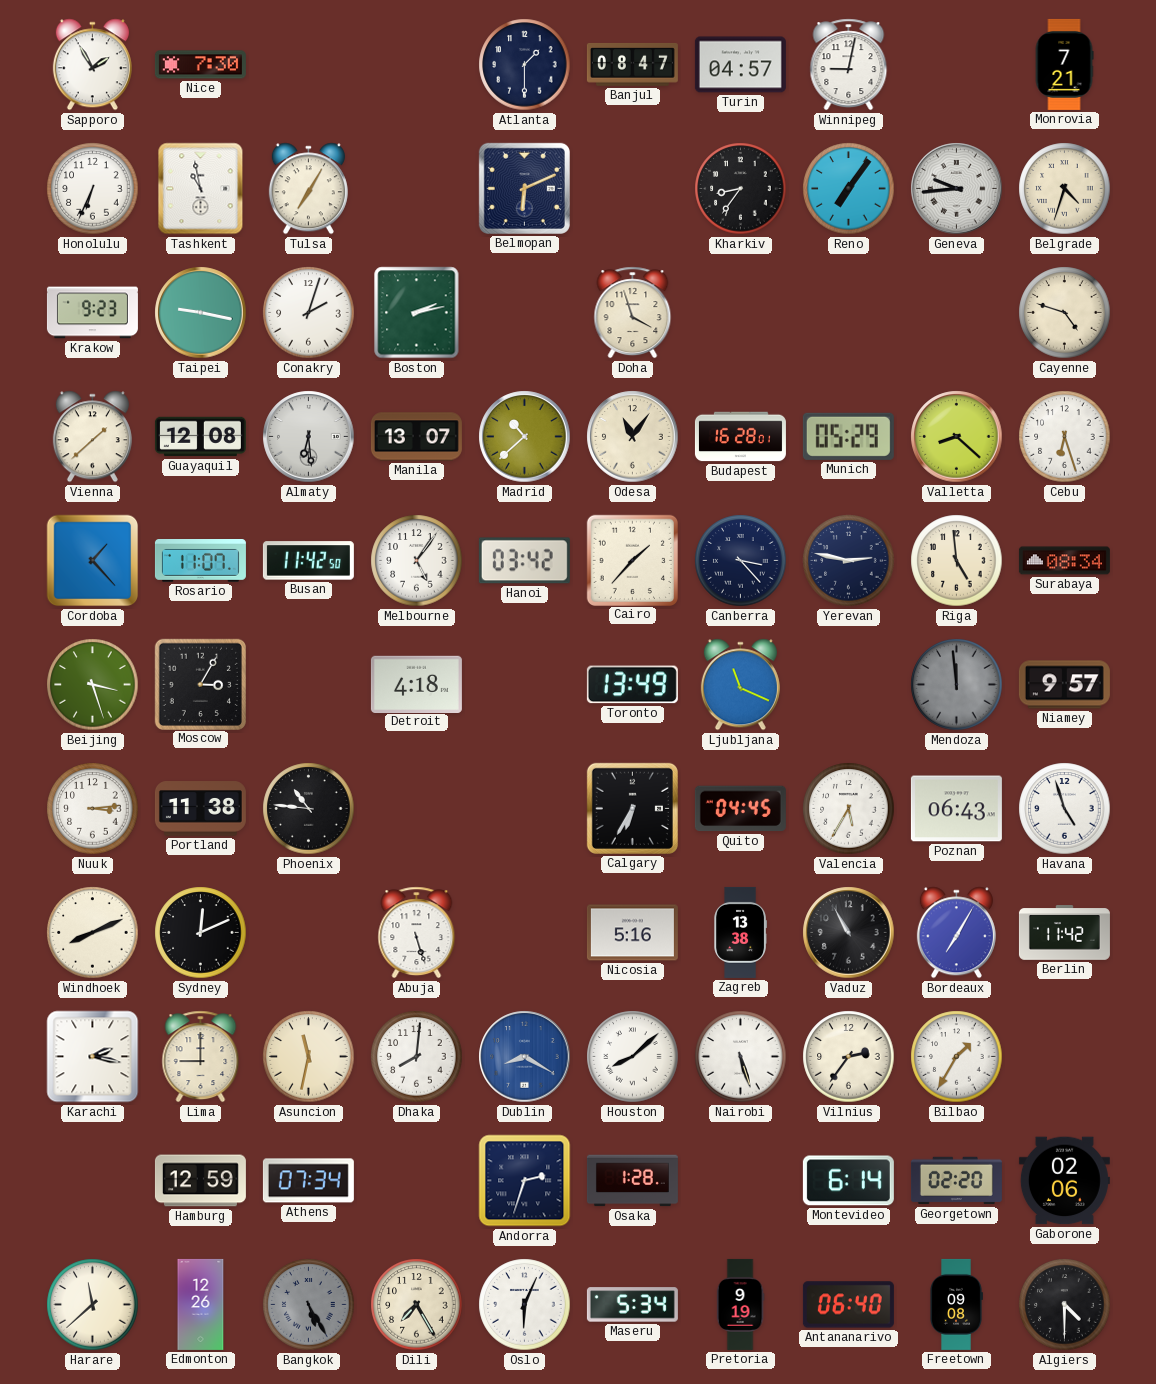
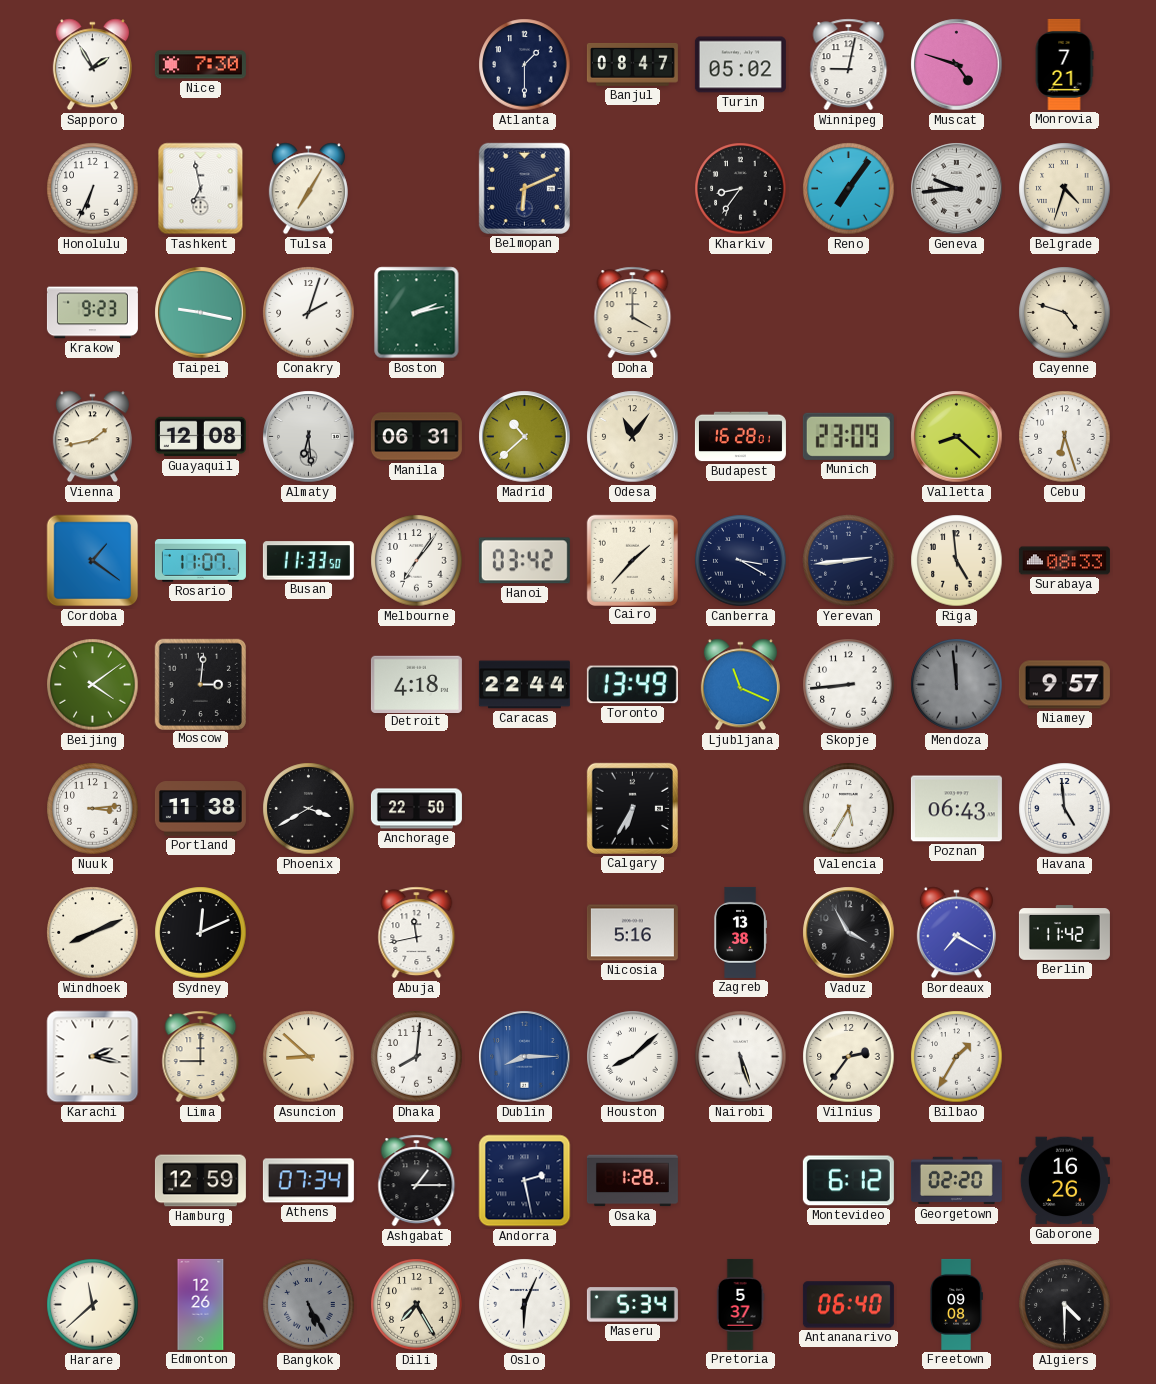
Turin: 04:57 -> 05:02
Muscat: none -> 4:48
Tashkent: 10:58 -> 6:58
Doha: 3:57 -> 4:00
Vienna: 1:38 -> 1:43
Manila: 13:07 -> 06:31
Munich: 05:29 -> 23:09
Cordoba: 1:23 -> 1:21
Busan: 11:42 -> 11:33
Melbourne: 5:06 -> 7:06
Canberra: 3:23 -> 3:20
Yerevan: 2:47 -> 2:44
Surabaya: 08:34 -> 08:33
Beijing: 3:27 -> 4:09
Moscow: 3:05 -> 3:01
Caracas: none -> 22:44
Skopje: none -> 8:44
Phoenix: 10:46 -> 3:40
Anchorage: none -> 22:50
Quito: 04:45 -> none
Havana: 4:57 -> 4:59
Abuja: 5:27 -> 11:43
Vaduz: 10:55 -> 3:55
Bordeaux: 7:05 -> 7:20
Asuncion: 11:32 -> 8:52
Dublin: 8:20 -> 8:15
Ashgabat: none -> 1:15
Andorra: 2:33 -> 2:28
Montevideo: 6:14 -> 6:12
Gaborone: 02:06 -> 16:26
Pretoria: 9:19 -> 5:37
